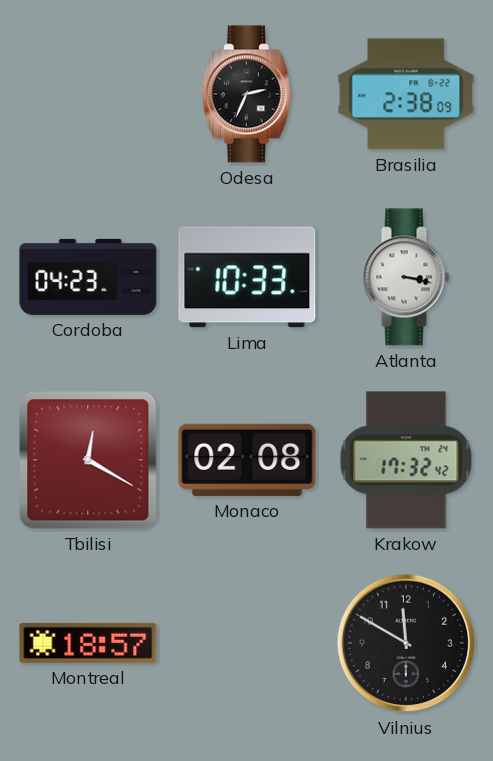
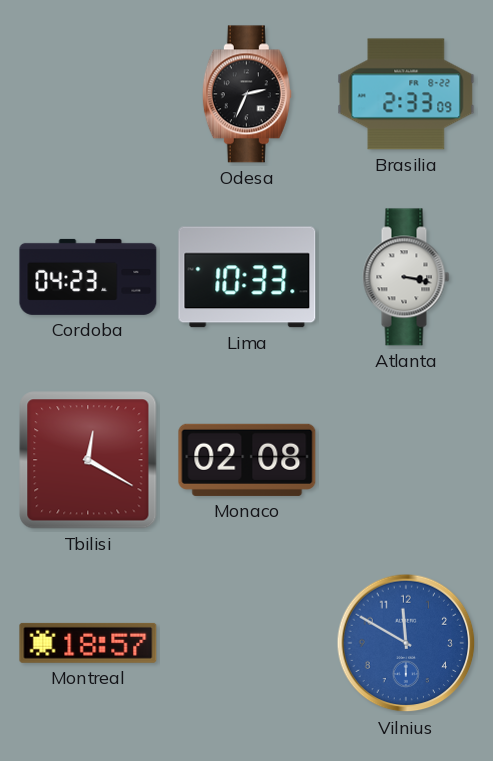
Brasilia: 2:38 -> 2:33
Krakow: 17:32 -> none
Vilnius dial: black -> blue
